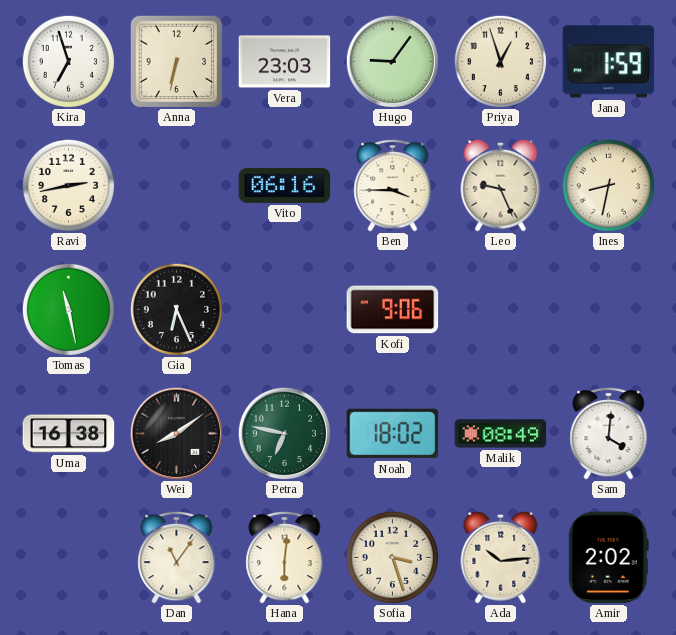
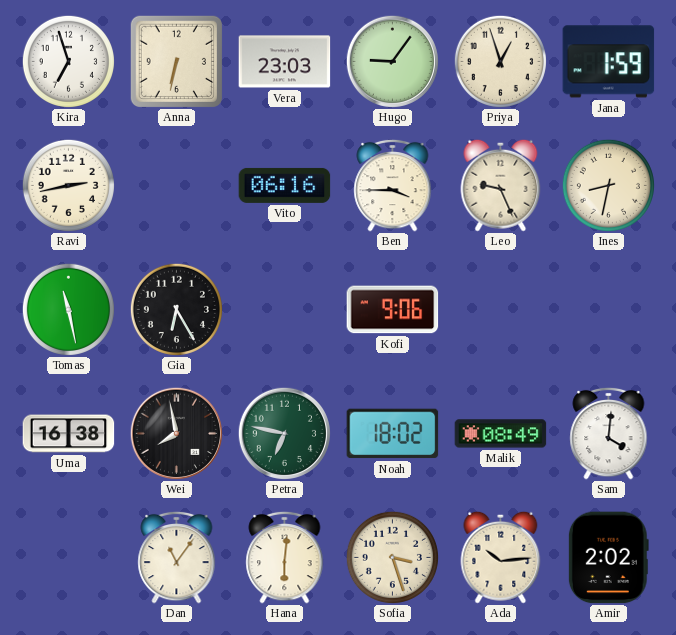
Gia: 6:26 -> 6:25
Wei: 8:09 -> 7:58
